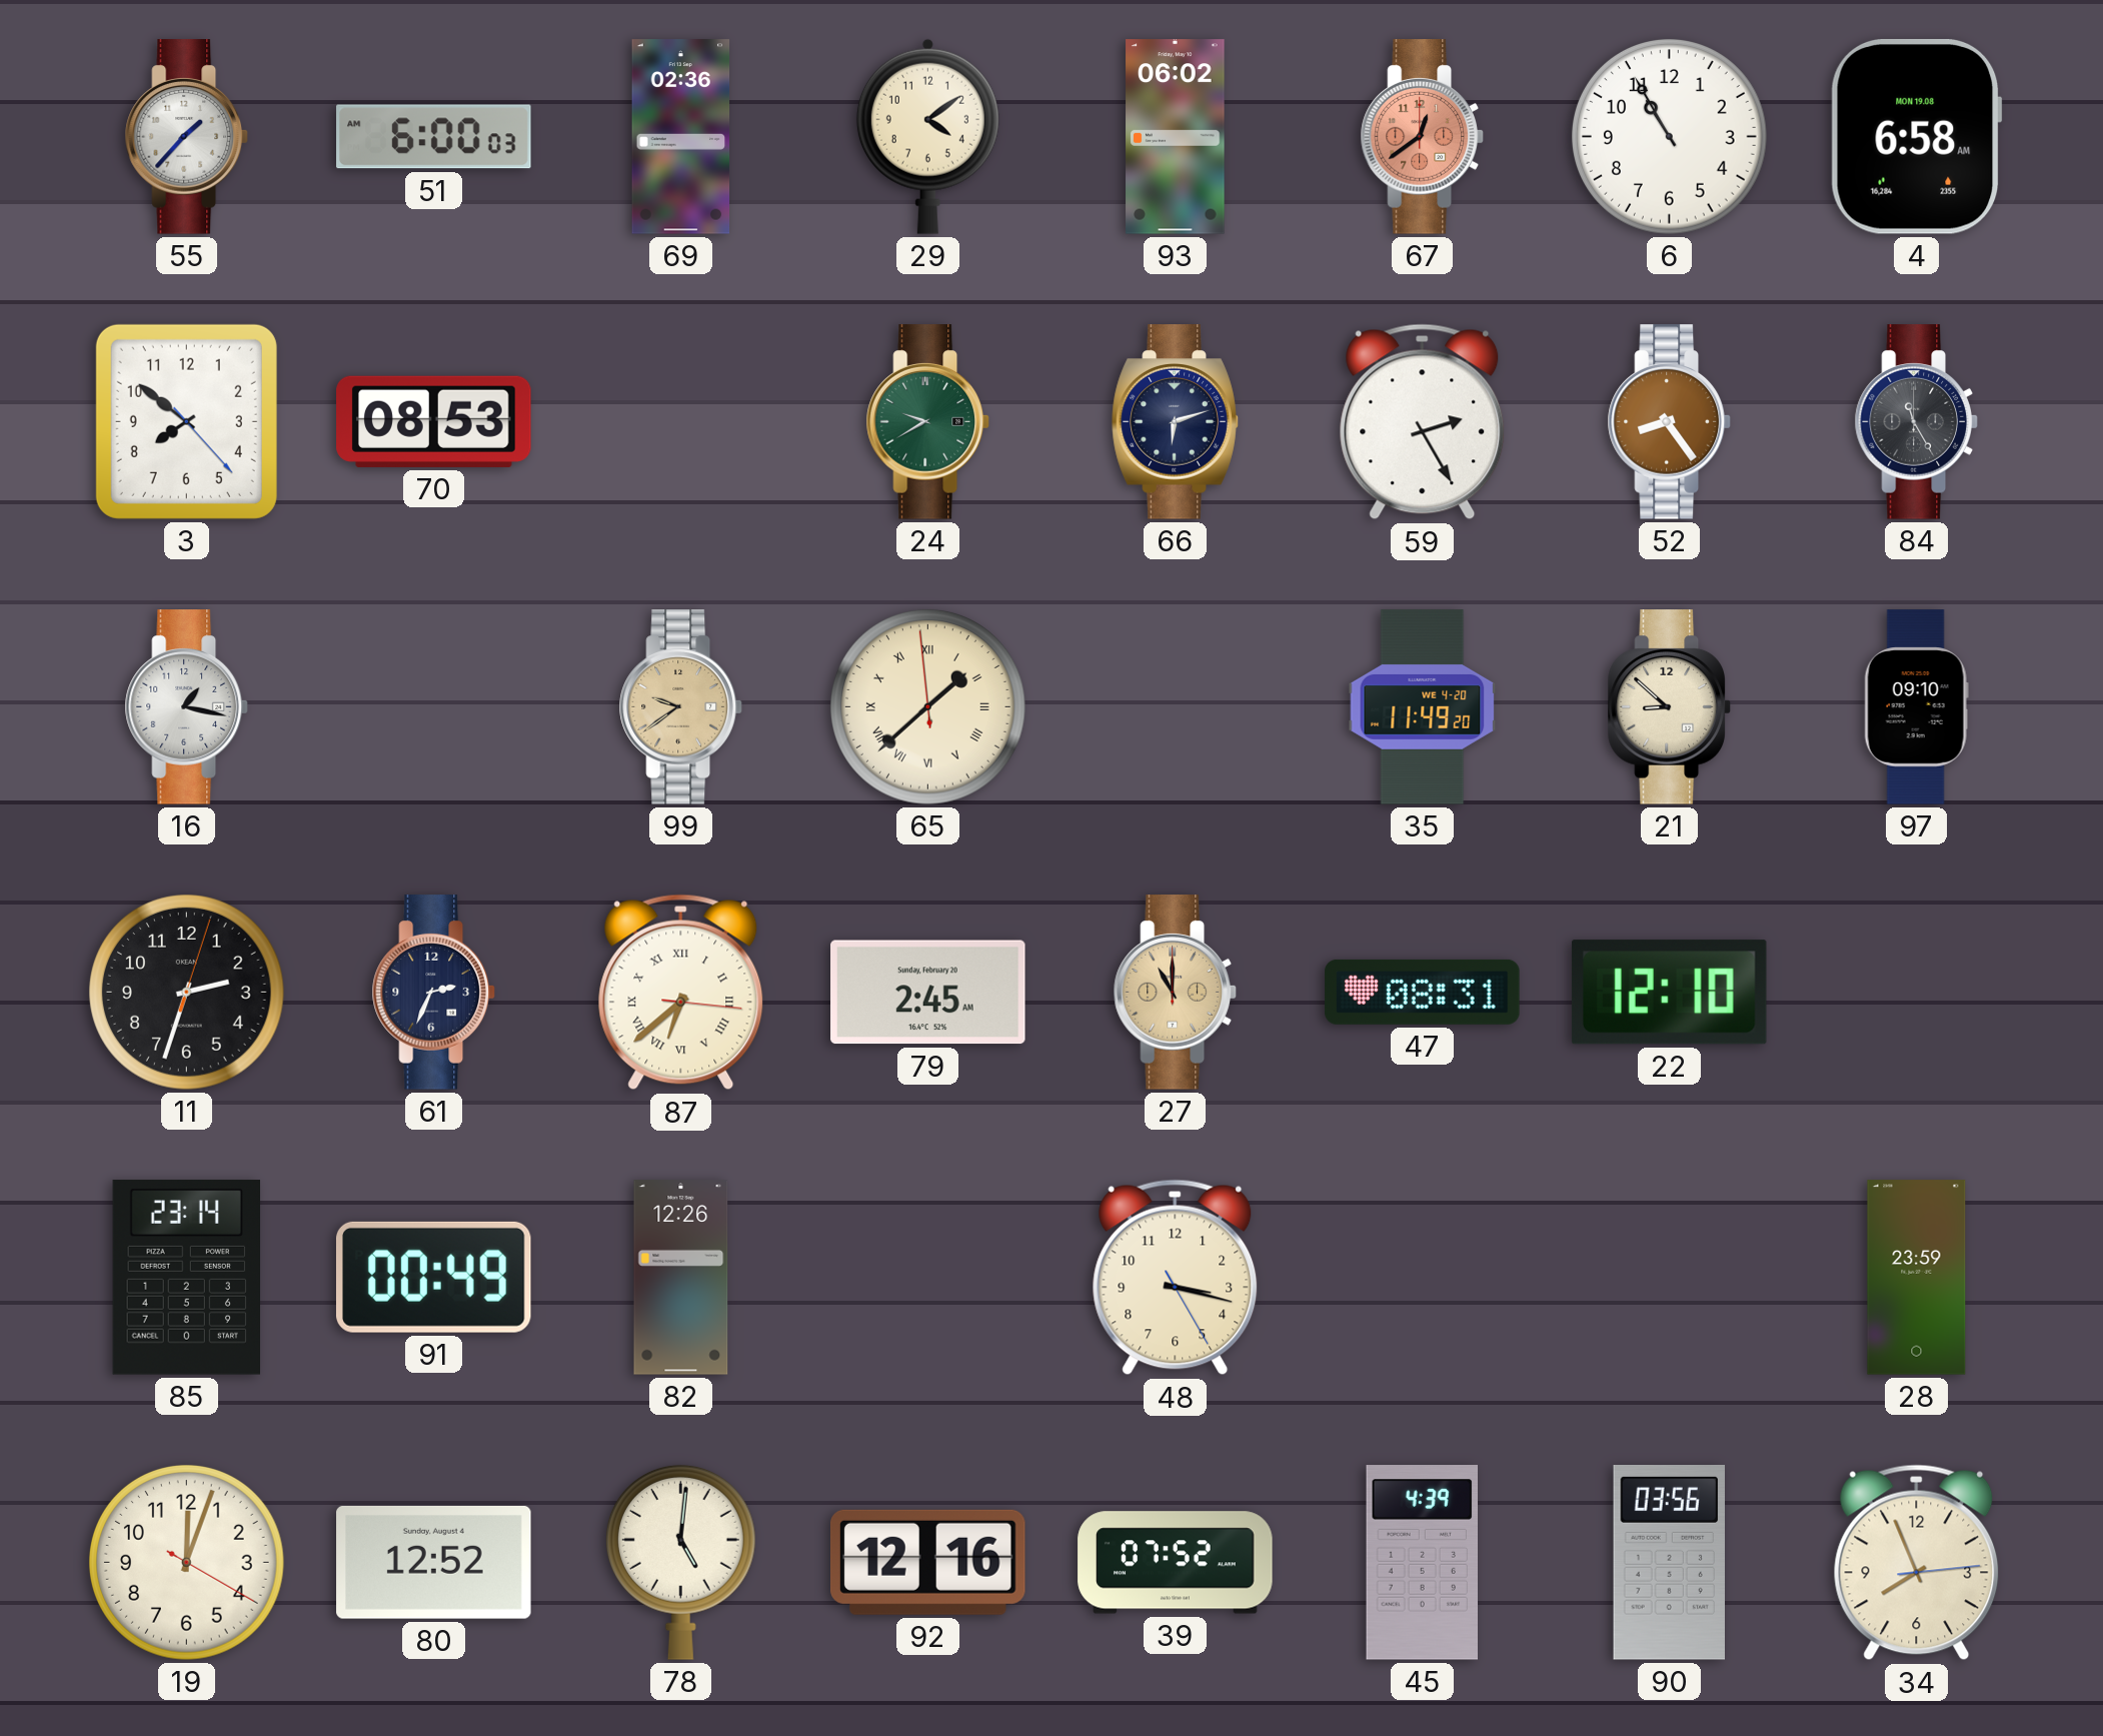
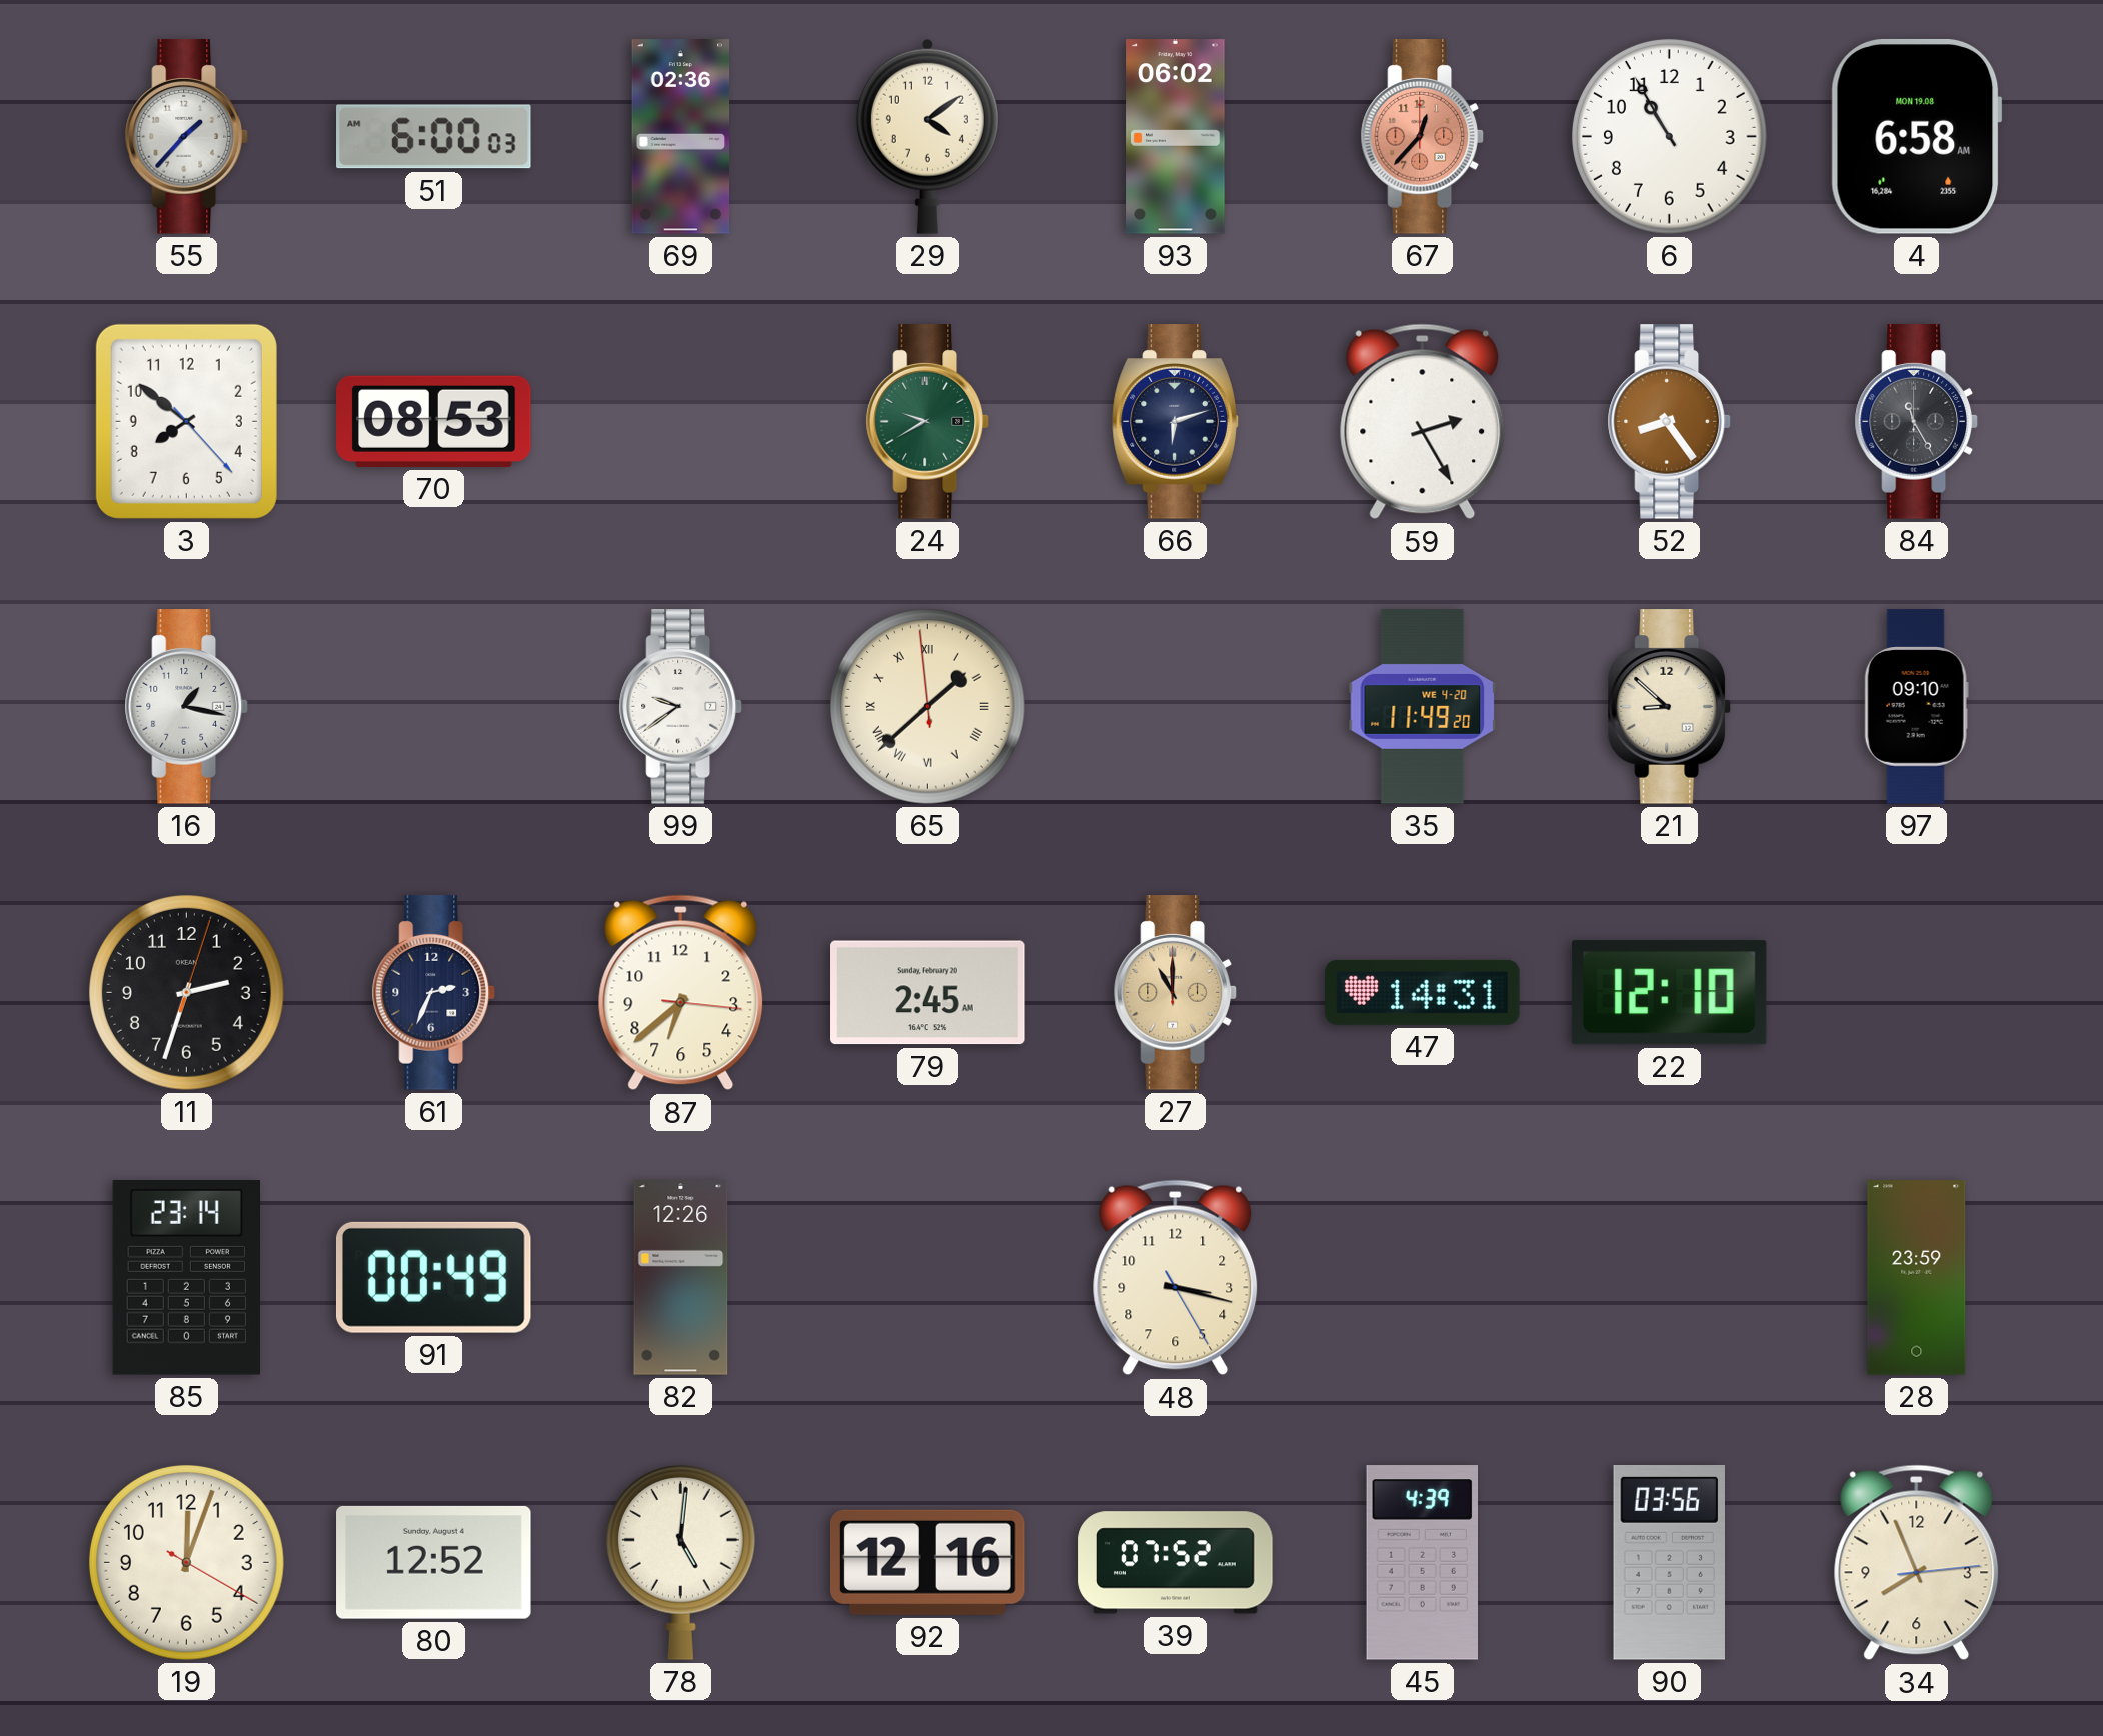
67: 12:39 -> 12:37
99 dial: champagne -> white
87 numerals: Roman -> Arabic
47: 08:31 -> 14:31
